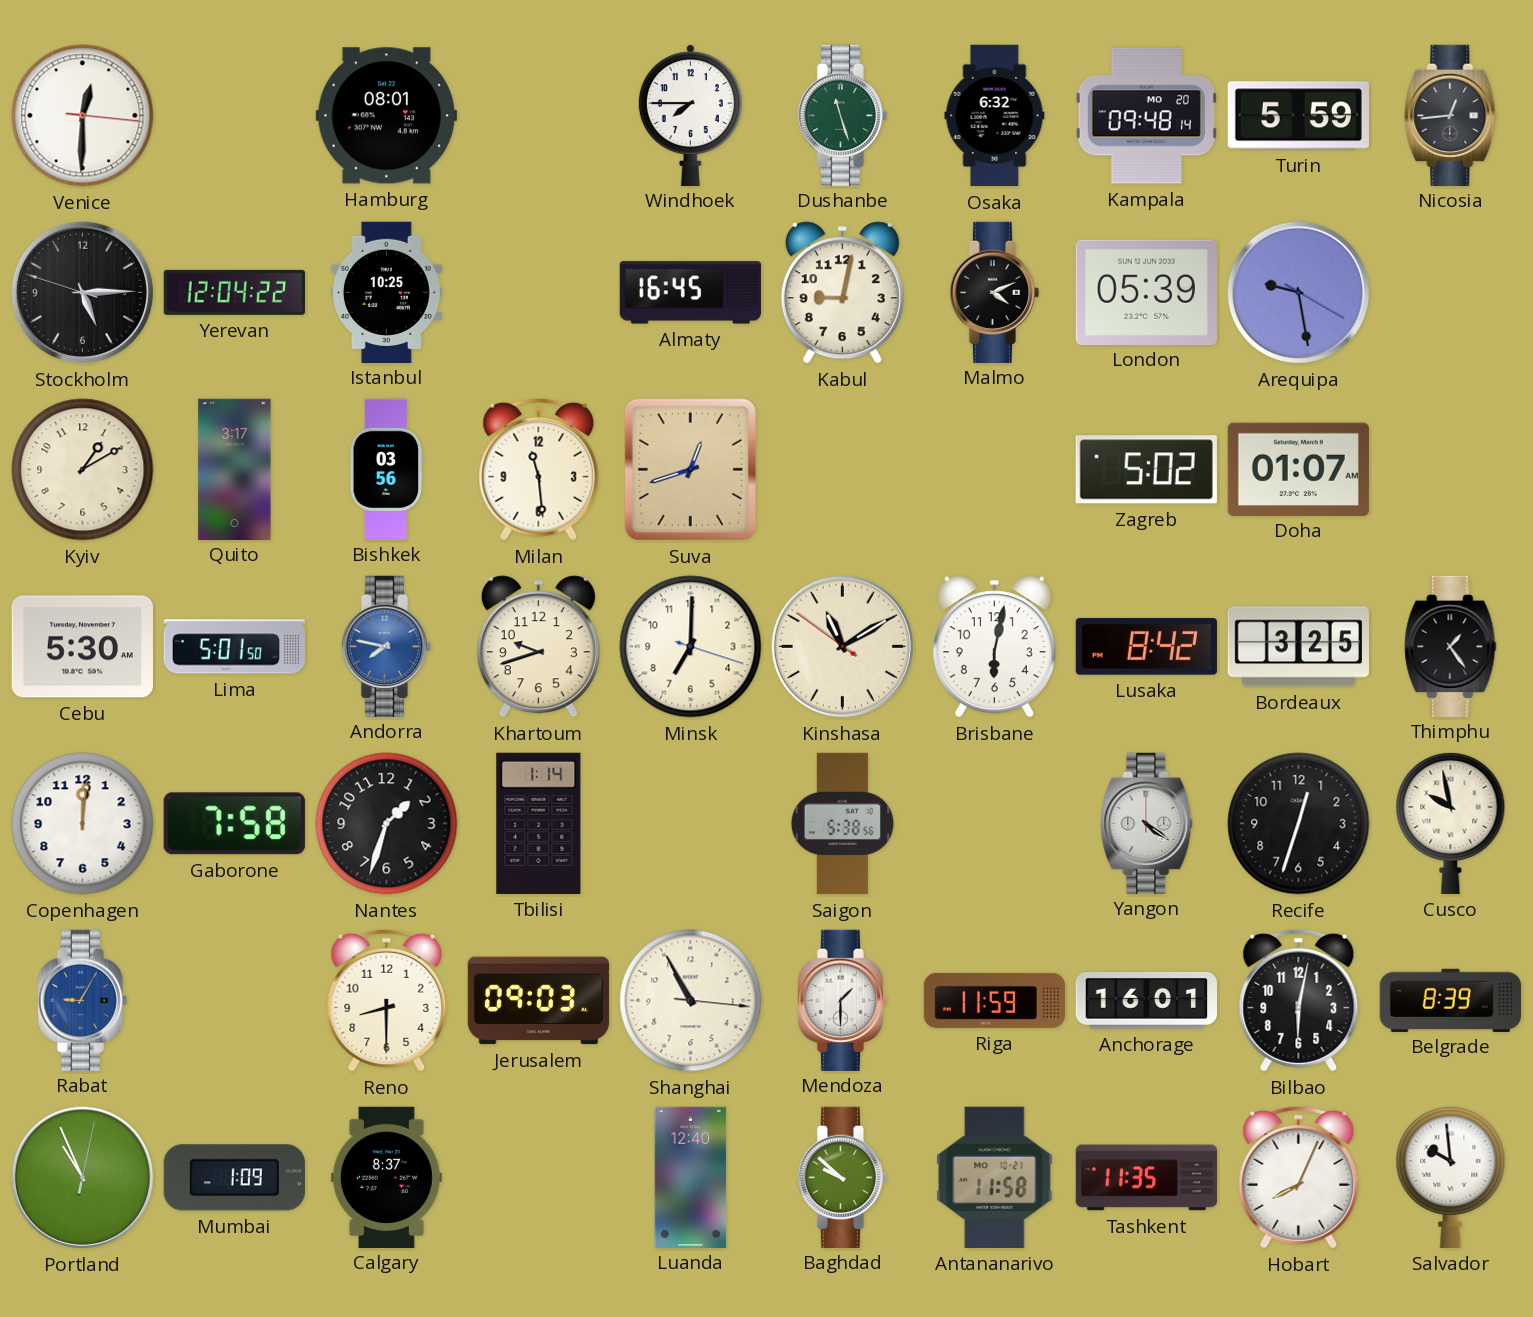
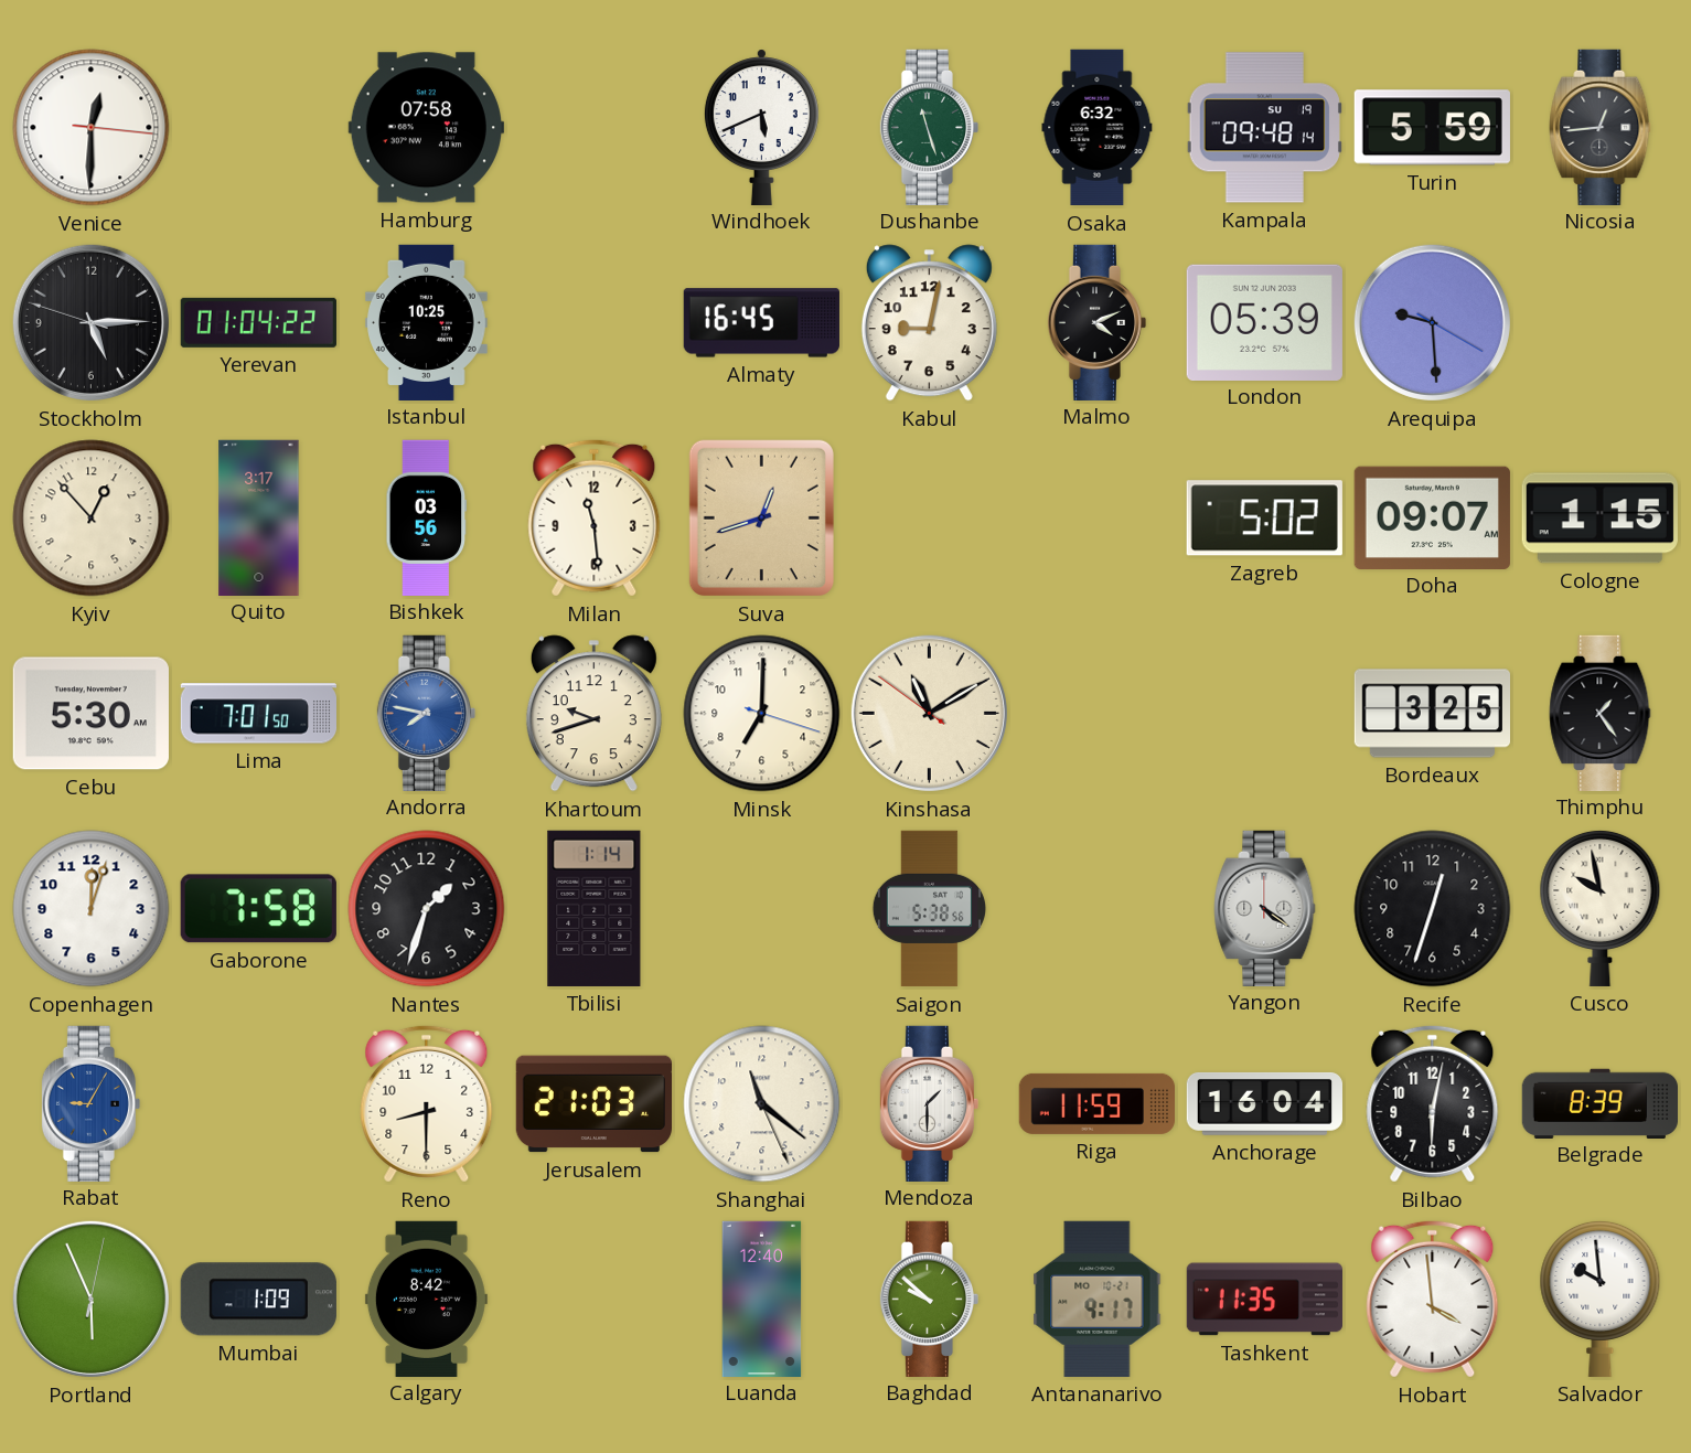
Hamburg: 08:01 -> 07:58
Windhoek: 7:45 -> 5:41
Kampala date: MO 20 -> SU 19
Yerevan: 12:04 -> 01:04
Arequipa: 9:28 -> 9:29
Kyiv: 1:10 -> 12:53
Doha: 01:07 -> 09:07
Cologne: none -> 1:15
Lima: 5:01 -> 7:01
Brisbane: 6:02 -> none
Lusaka: 8:42 -> none
Copenhagen: 12:01 -> 12:03
Jerusalem: 09:03 -> 21:03
Shanghai: 10:55 -> 11:21
Anchorage: 16:01 -> 16:04
Portland: 10:56 -> 5:56
Calgary: 8:37 -> 8:42
Antananarivo: 11:58 -> 9:17
Hobart: 8:04 -> 3:59
